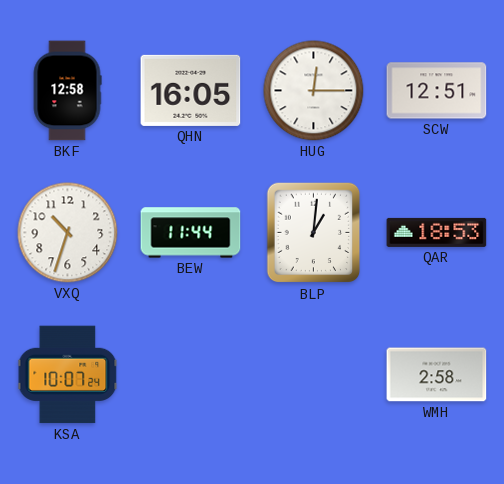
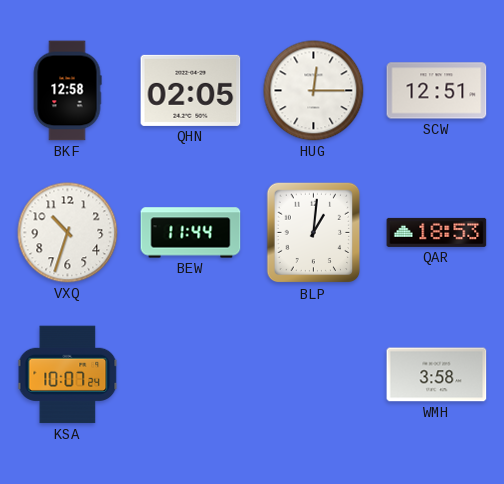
QHN: 16:05 -> 02:05
WMH: 2:58 -> 3:58
